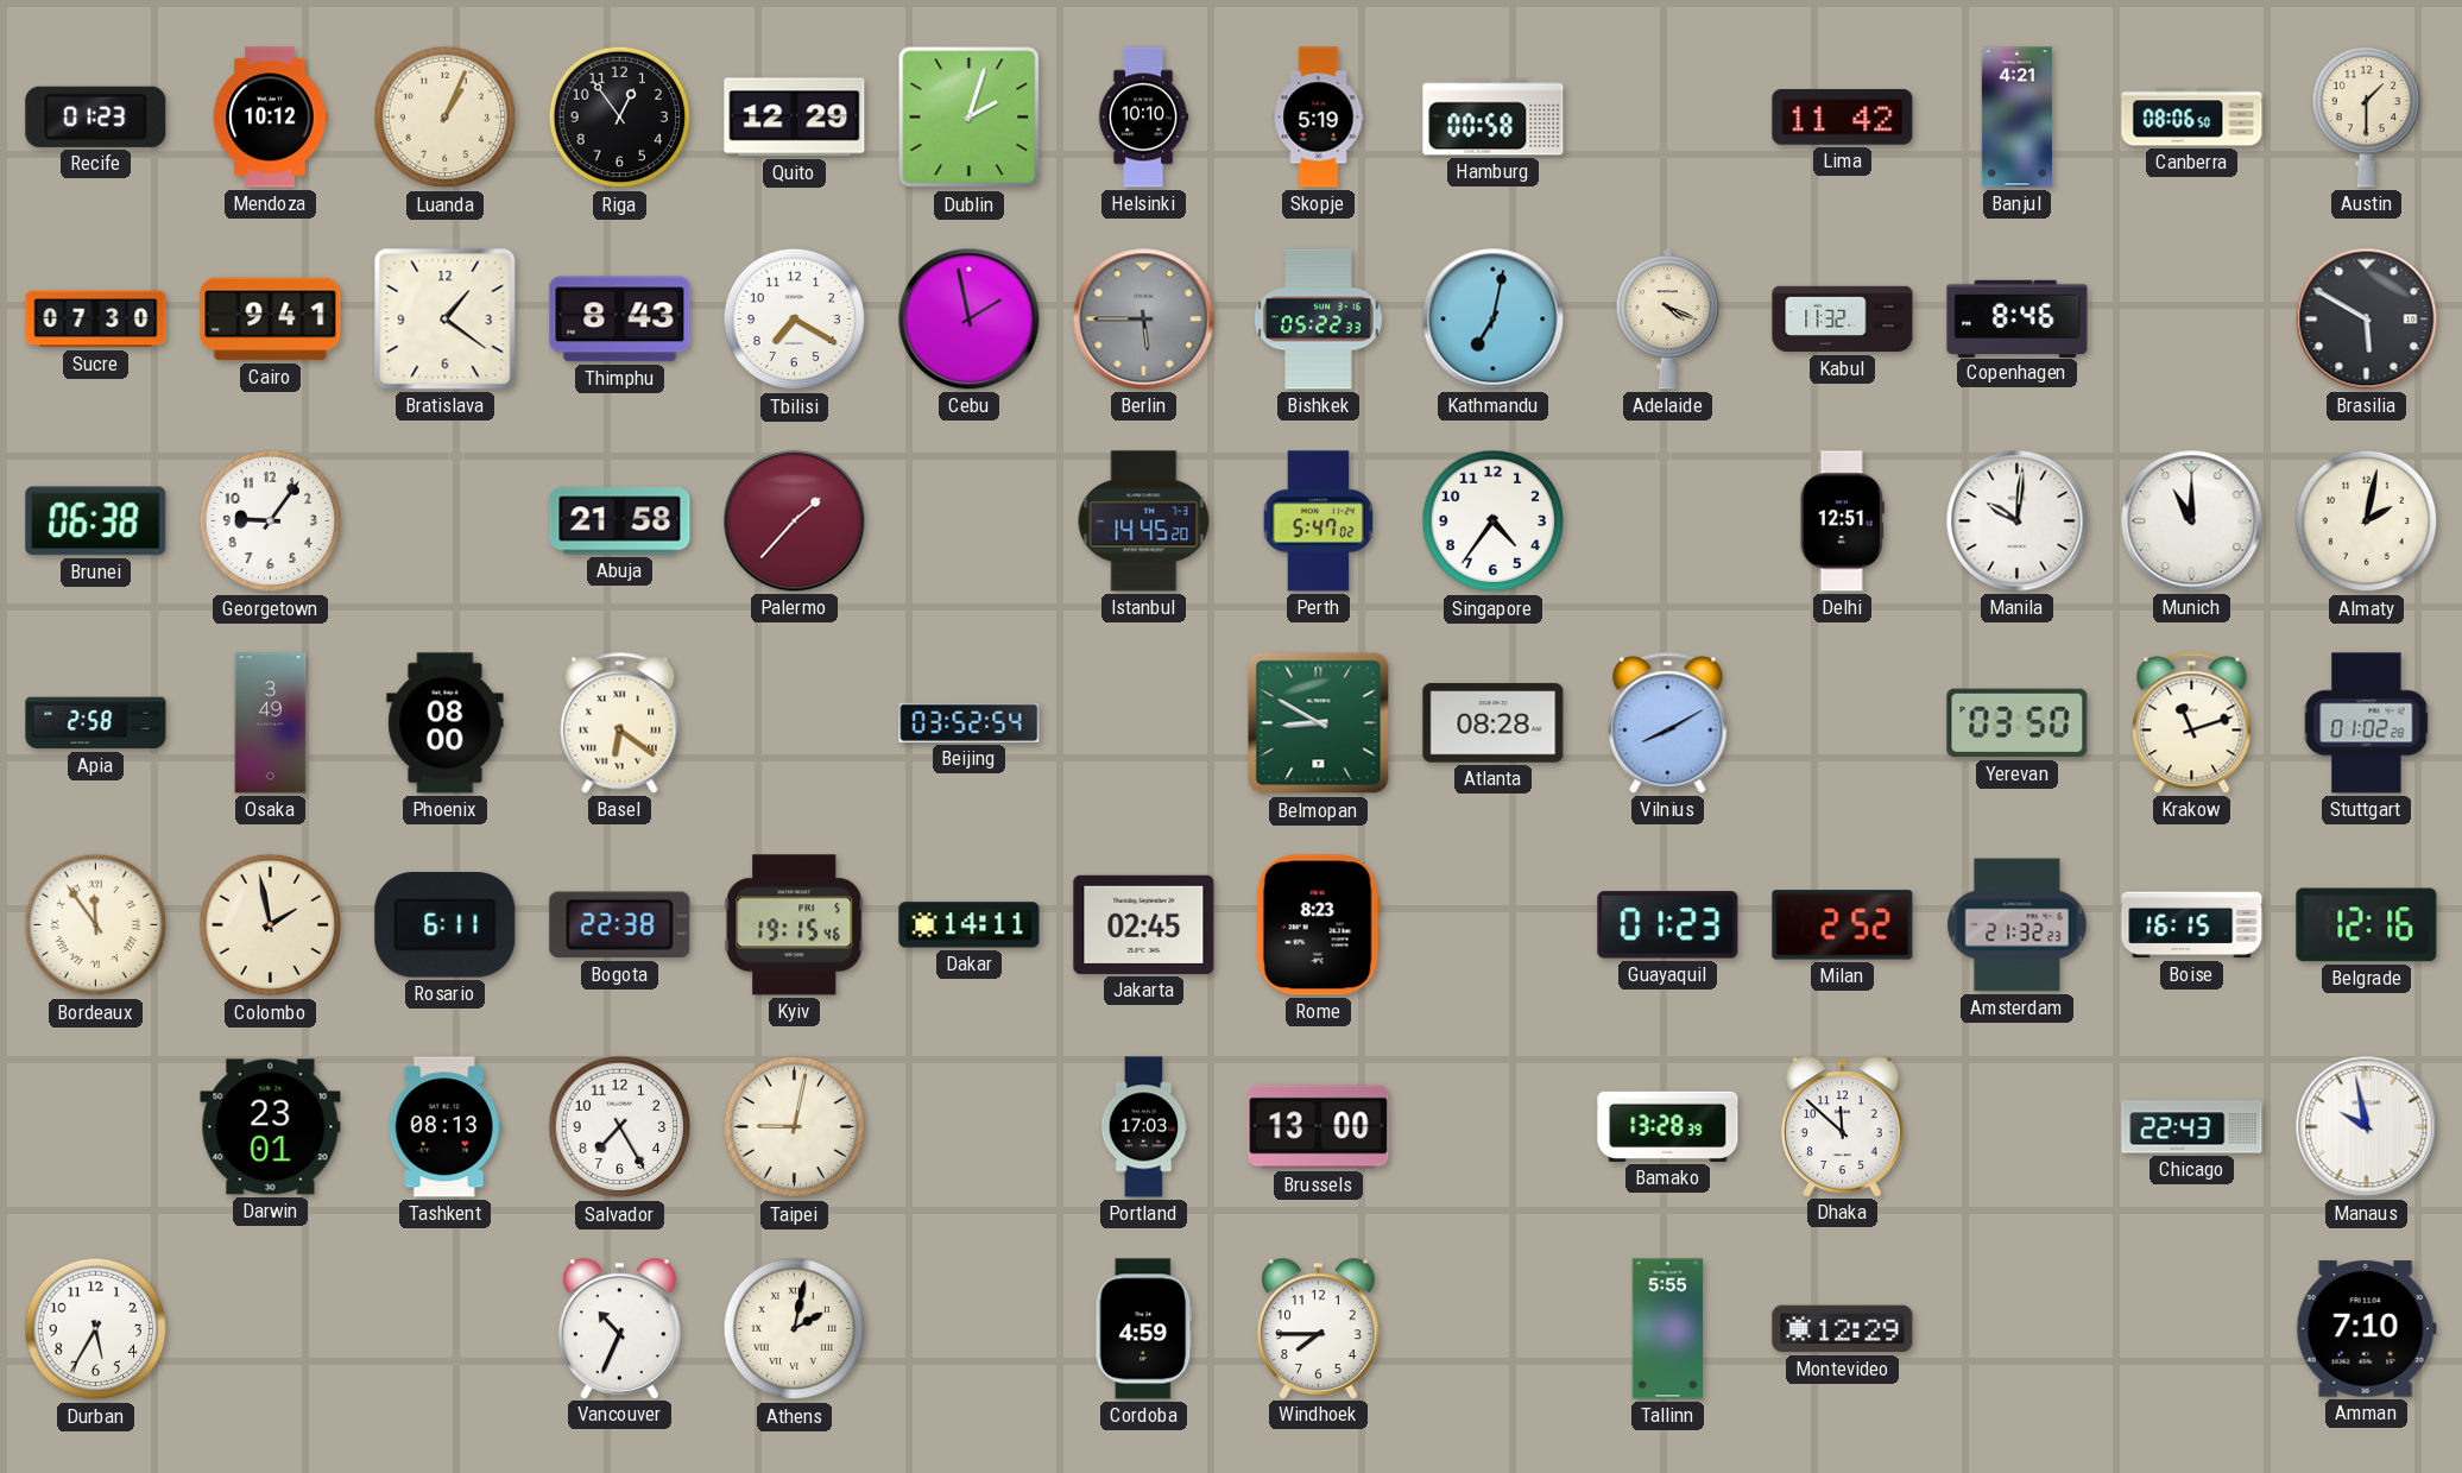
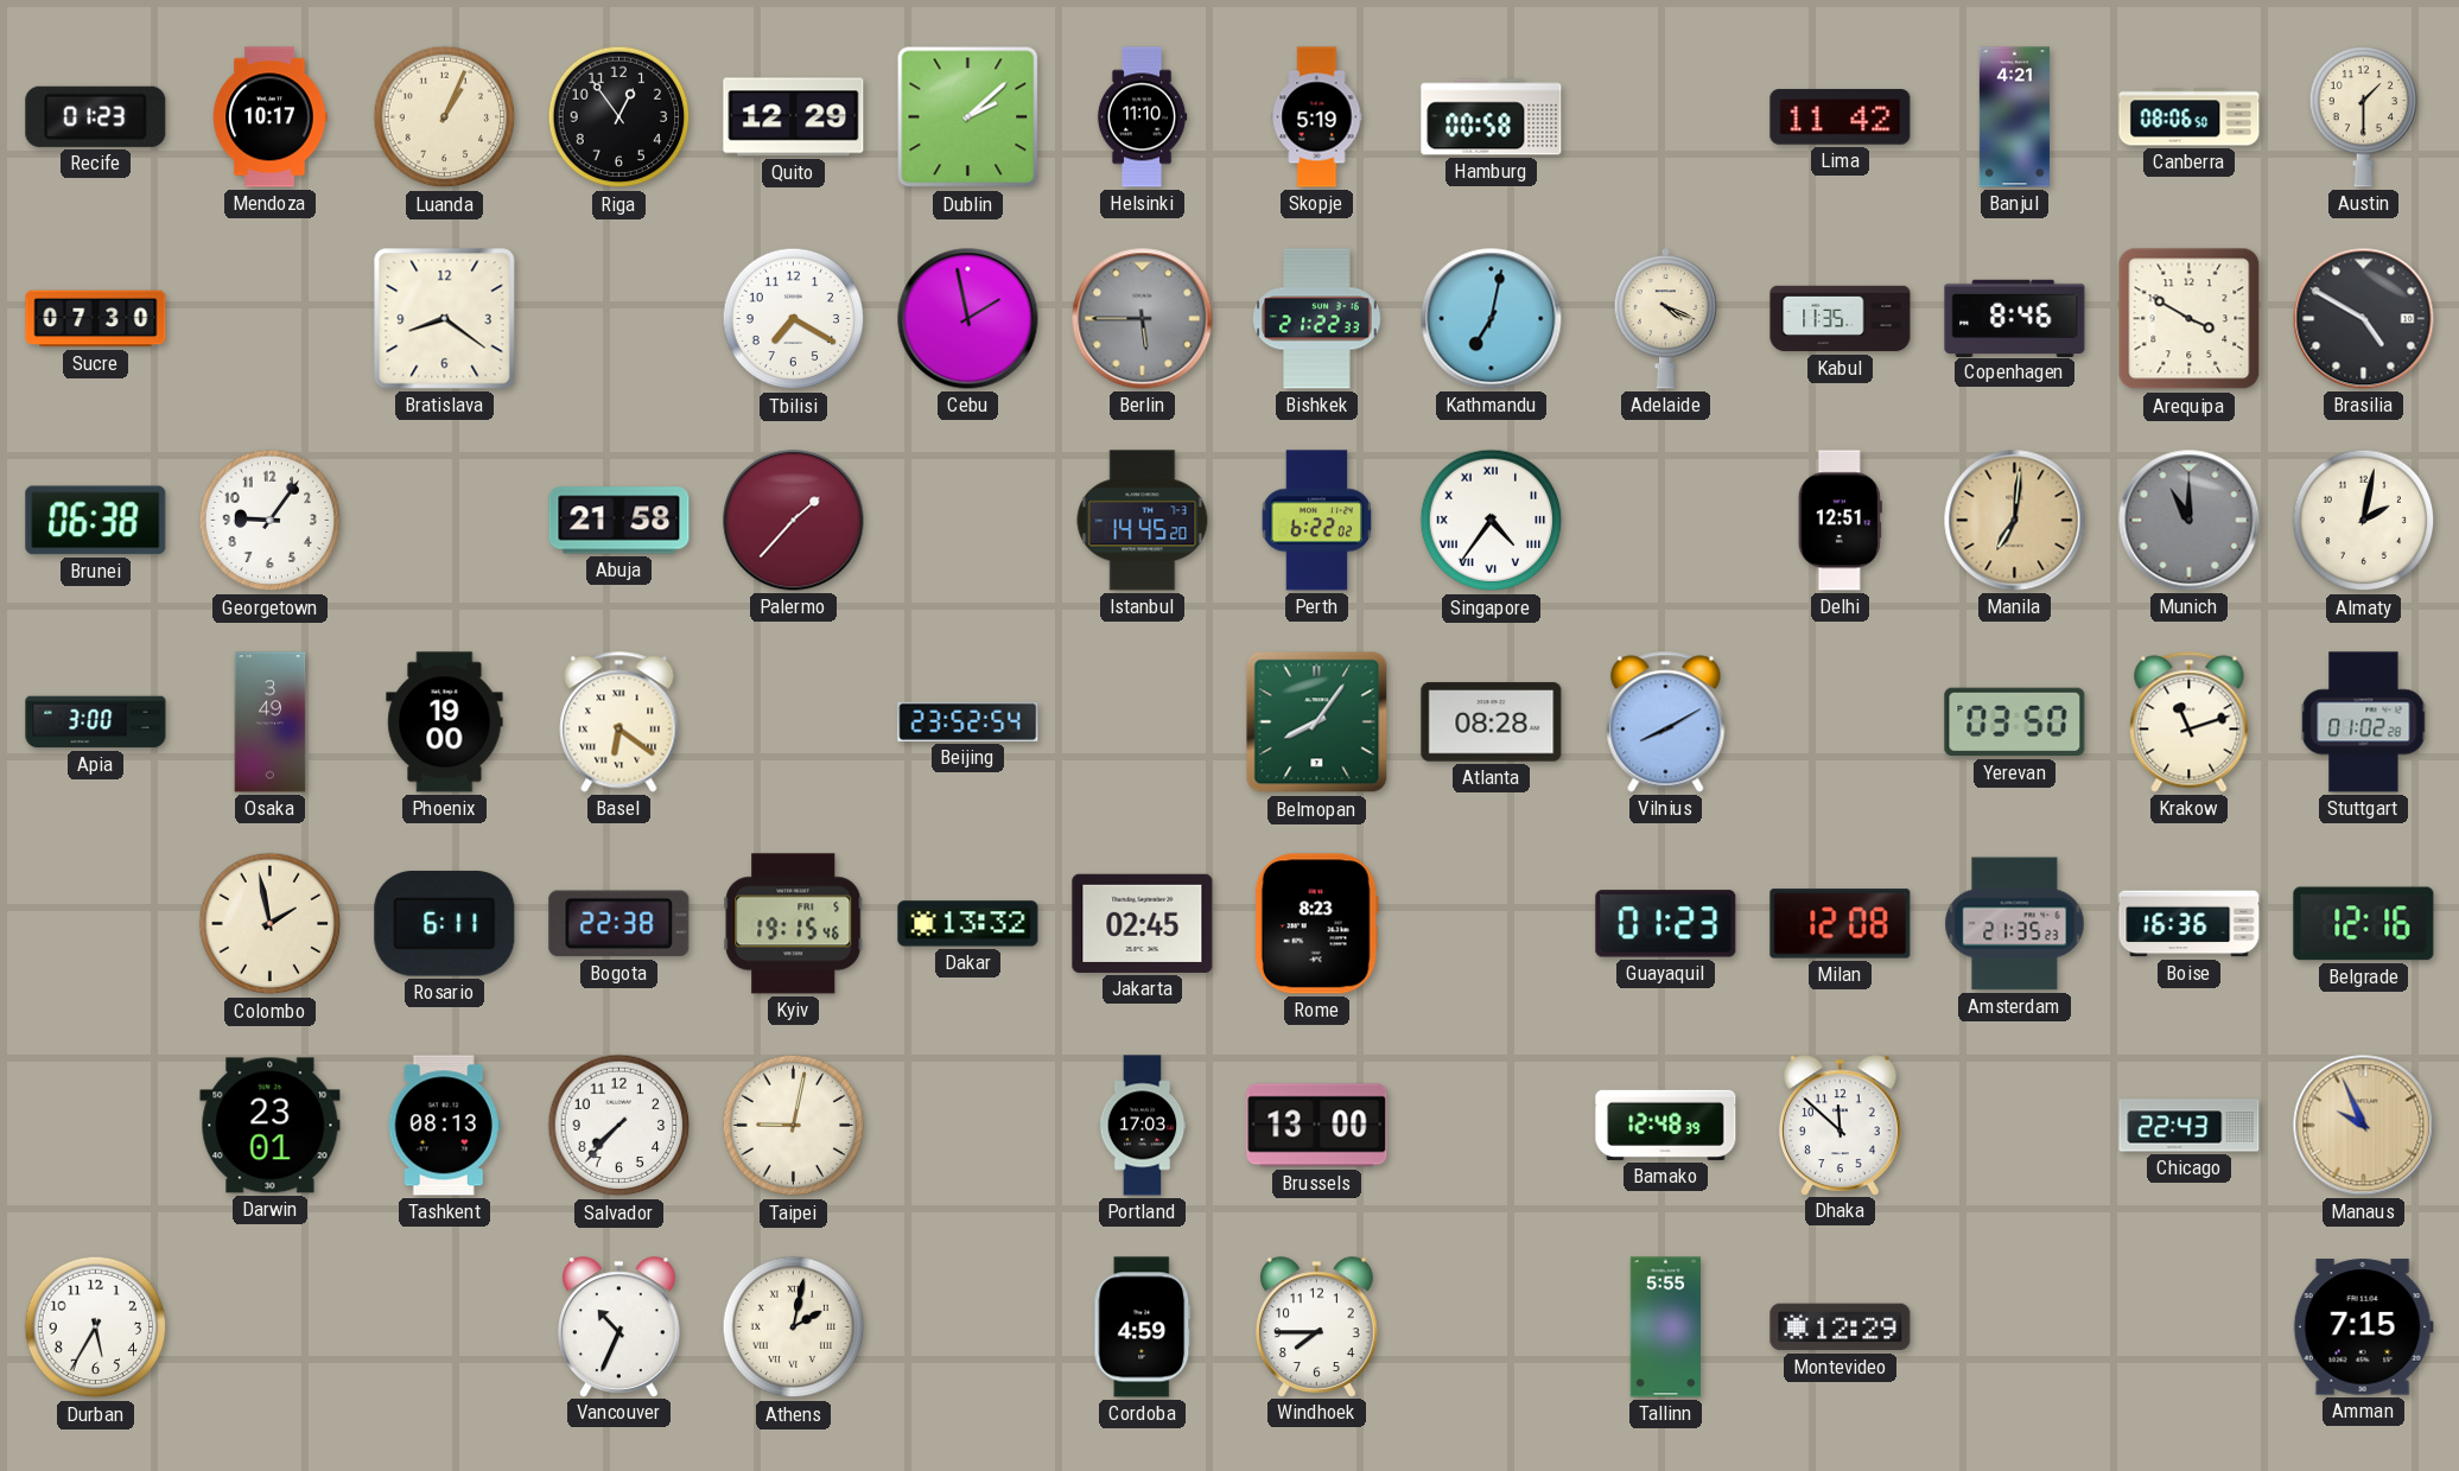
Mendoza: 10:12 -> 10:17
Dublin: 2:03 -> 2:08
Helsinki: 10:10 -> 11:10
Cairo: 9:41 -> none
Bratislava: 1:21 -> 8:21
Thimphu: 8:43 -> none
Bishkek: 05:22 -> 21:22
Kabul: 11:32 -> 11:35
Arequipa: none -> 3:50
Brasilia: 5:50 -> 4:50
Perth: 5:47 -> 6:22
Singapore numerals: Arabic -> Roman
Manila: 10:01 -> 7:01
Manila dial: white -> champagne
Munich dial: white -> grey
Apia: 2:58 -> 3:00
Phoenix: 08:00 -> 19:00
Beijing: 03:52 -> 23:52
Belmopan: 8:50 -> 8:06
Bordeaux: 11:54 -> none
Dakar: 14:11 -> 13:32
Milan: 2:52 -> 12:08
Amsterdam: 21:32 -> 21:35
Boise: 16:15 -> 16:36
Salvador: 7:25 -> 7:37
Bamako: 13:28 -> 12:48
Manaus: 9:58 -> 9:56
Manaus dial: white -> champagne
Amman: 7:10 -> 7:15
